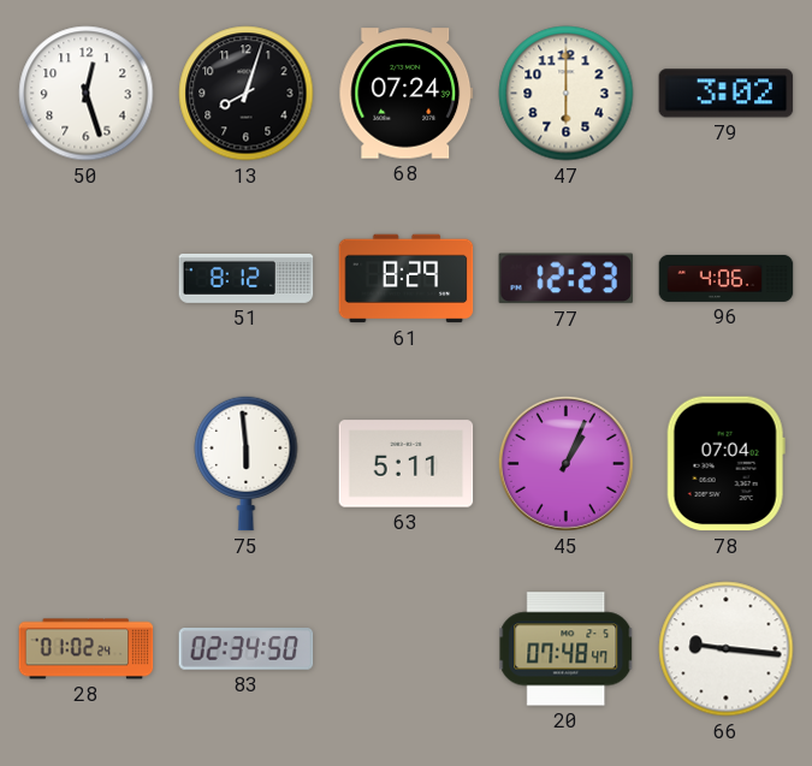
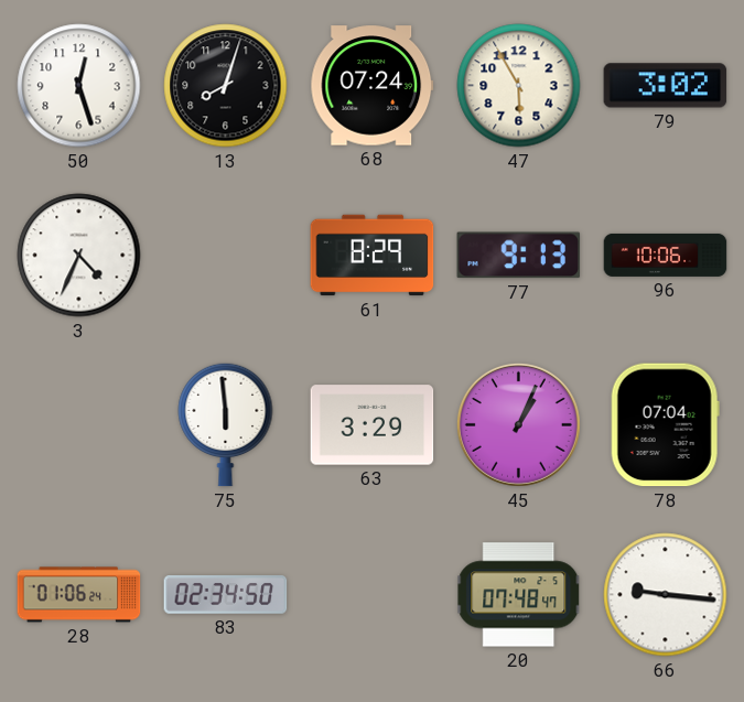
47: 6:00 -> 5:55
3: none -> 4:34
51: 8:12 -> none
77: 12:23 -> 9:13
96: 4:06 -> 10:06
63: 5:11 -> 3:29
28: 01:02 -> 01:06
